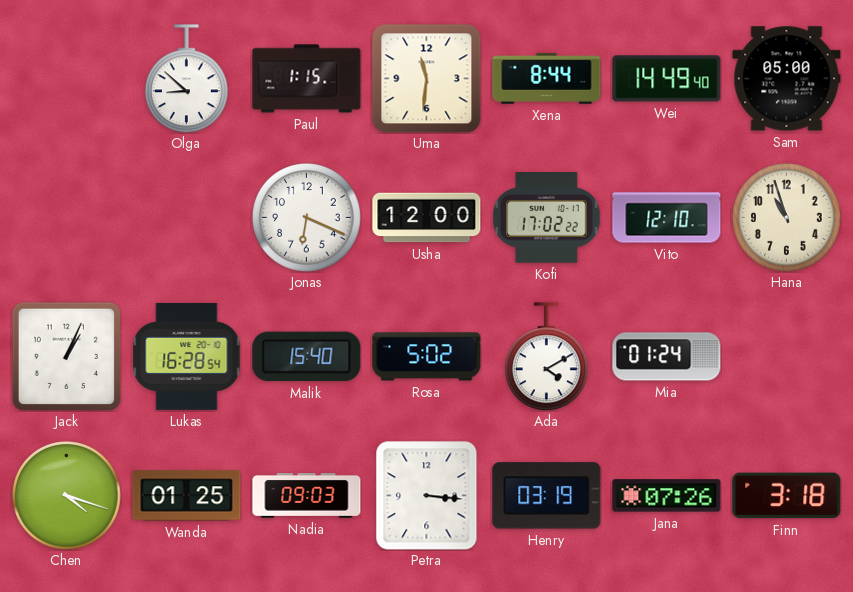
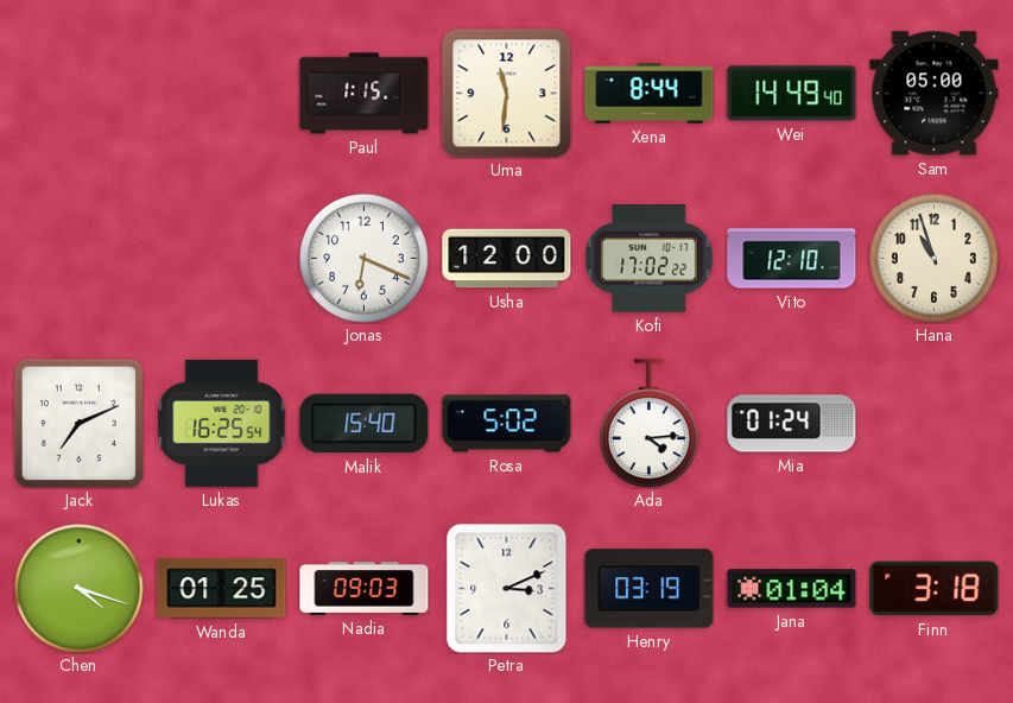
Olga: 8:52 -> none
Jack: 1:04 -> 7:11
Lukas: 16:28 -> 16:25
Ada: 4:10 -> 4:14
Petra: 3:16 -> 3:11
Jana: 07:26 -> 01:04
